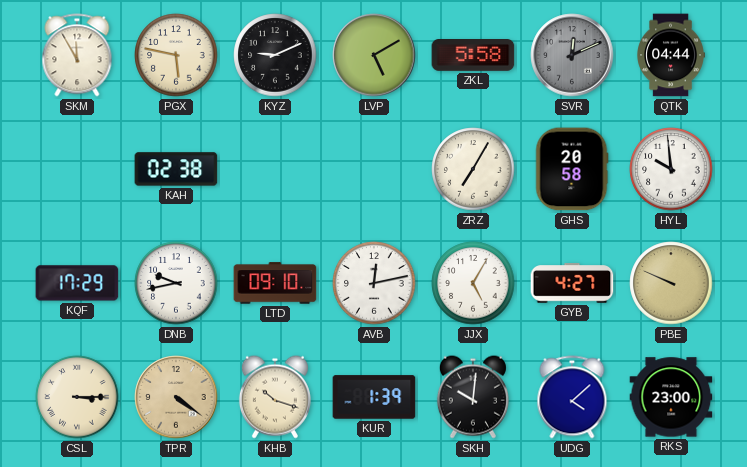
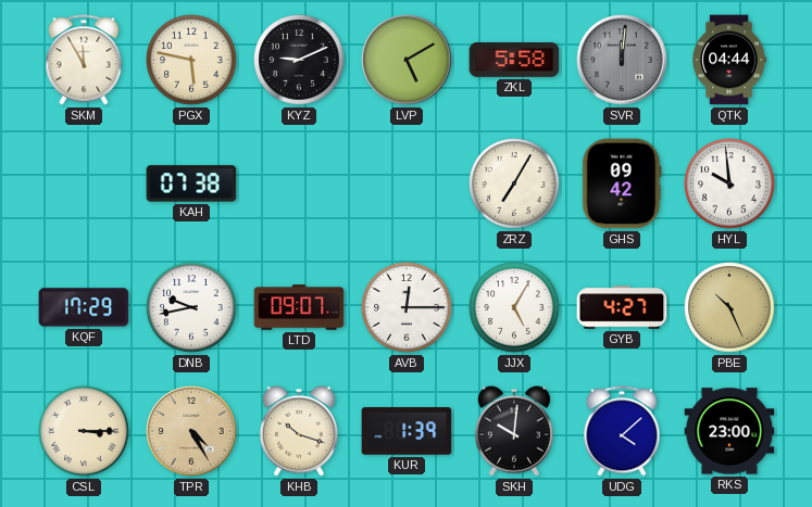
SVR: 12:11 -> 12:01
KAH: 02:38 -> 07:38
GHS: 20:58 -> 09:42
LTD: 09:10 -> 09:07
AVB: 12:13 -> 12:15
PBE: 9:49 -> 10:26
TPR: 4:21 -> 4:25
